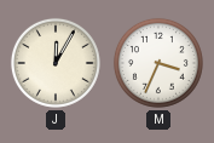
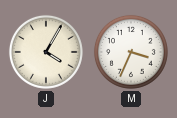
J: 12:05 -> 4:05
